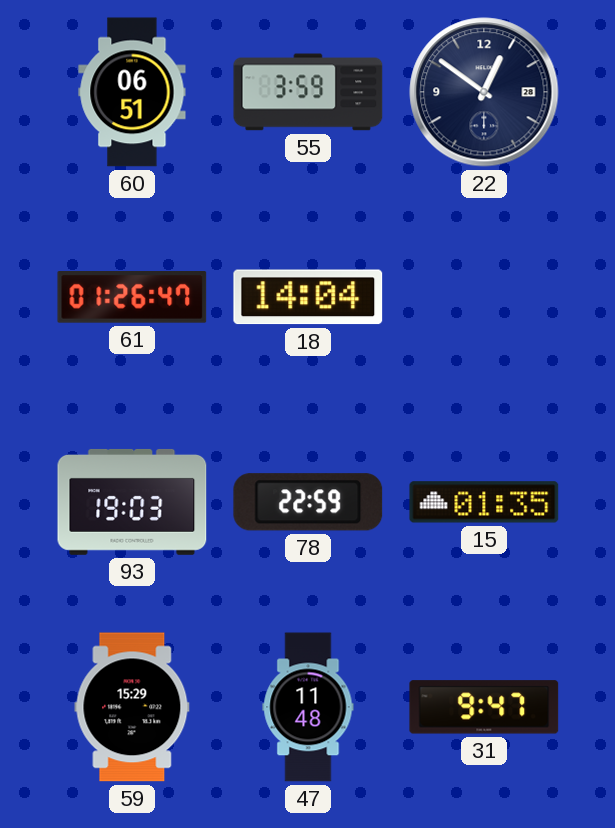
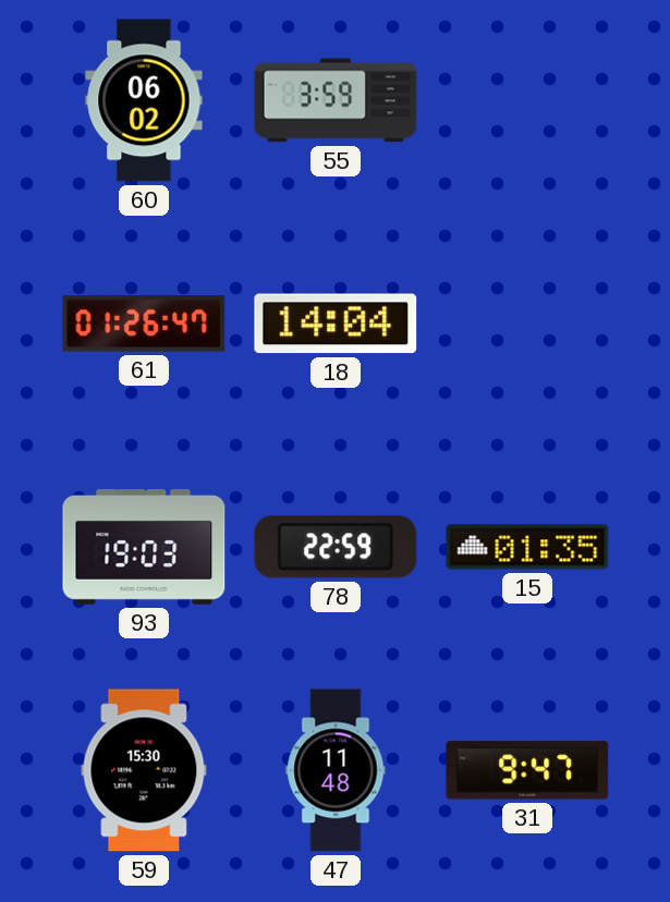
60: 06:51 -> 06:02
22: 12:51 -> none
59: 15:29 -> 15:30
